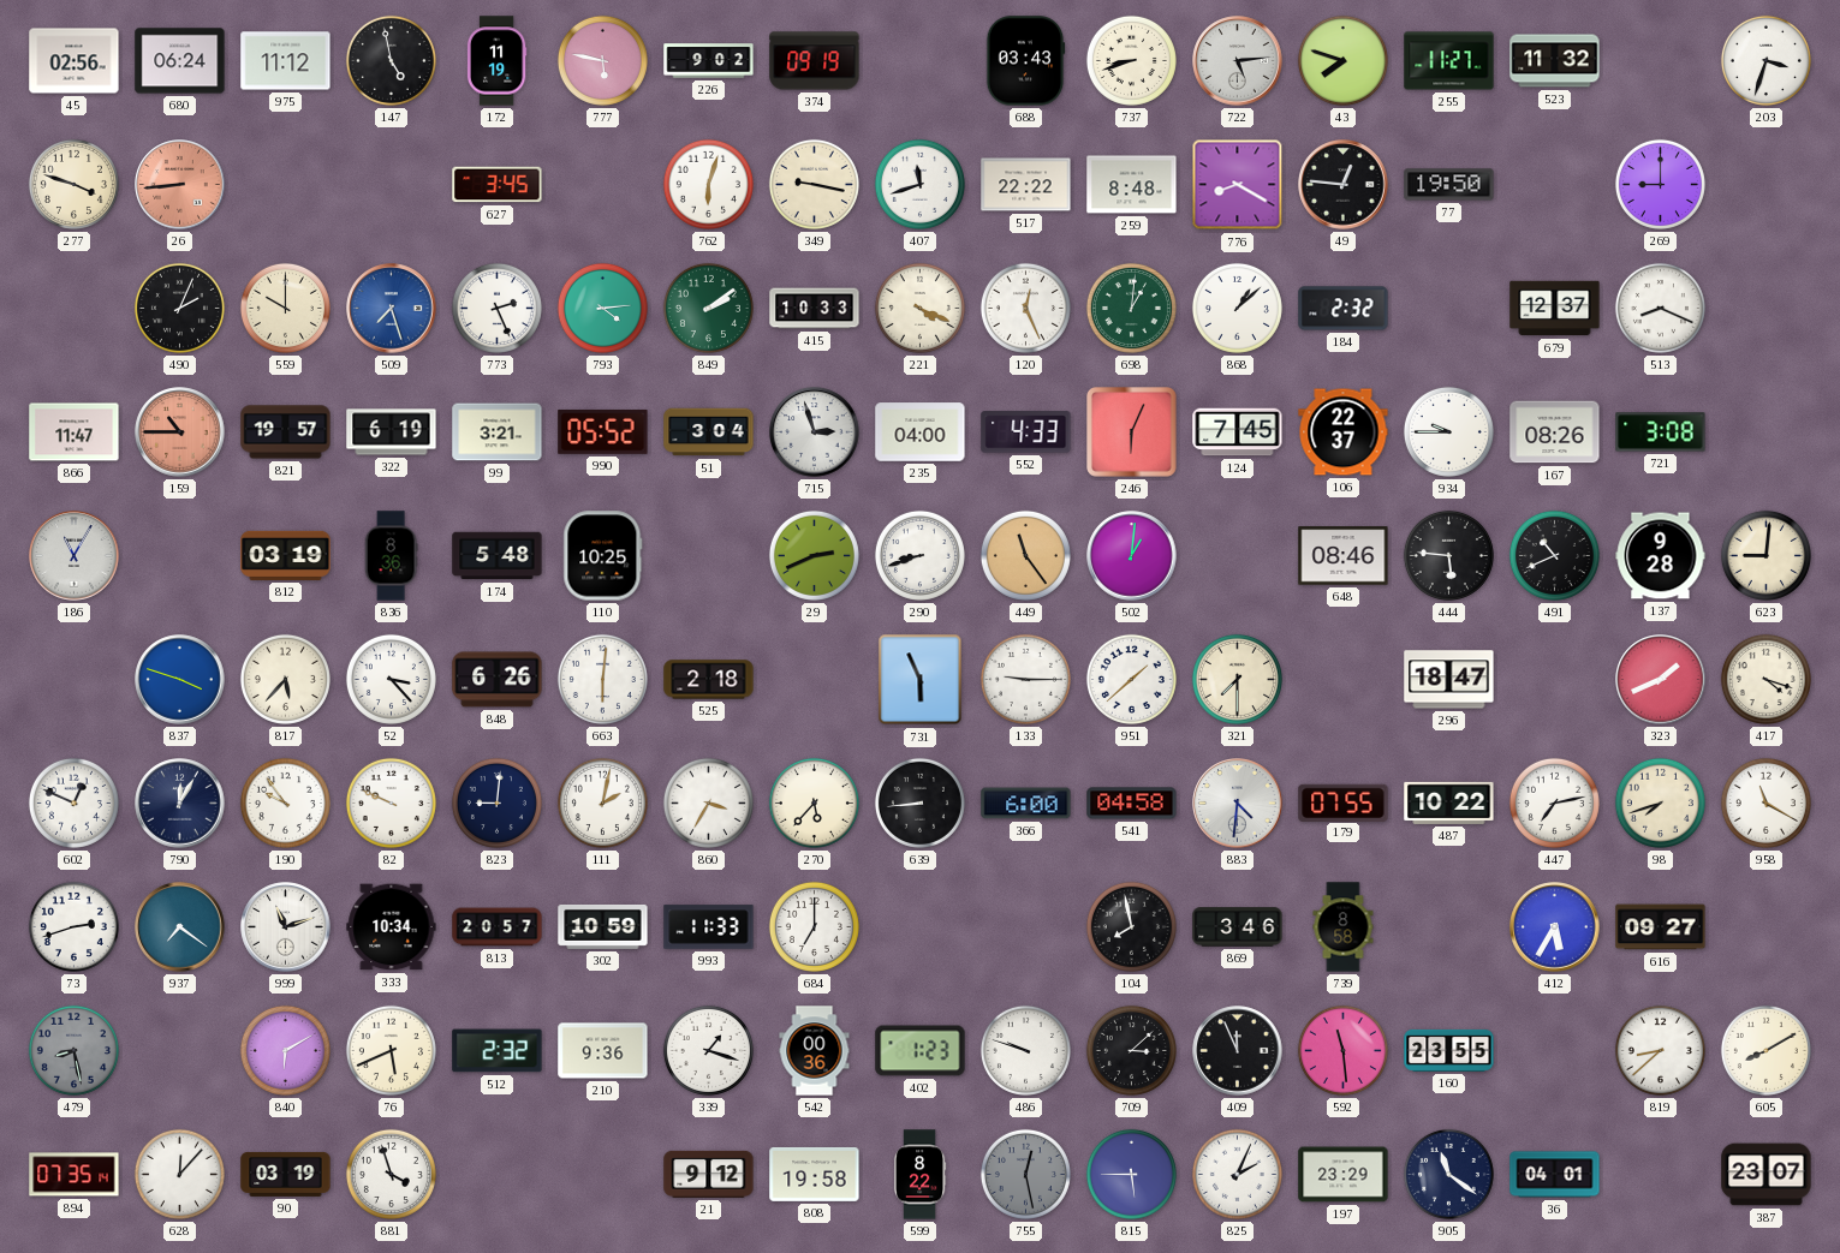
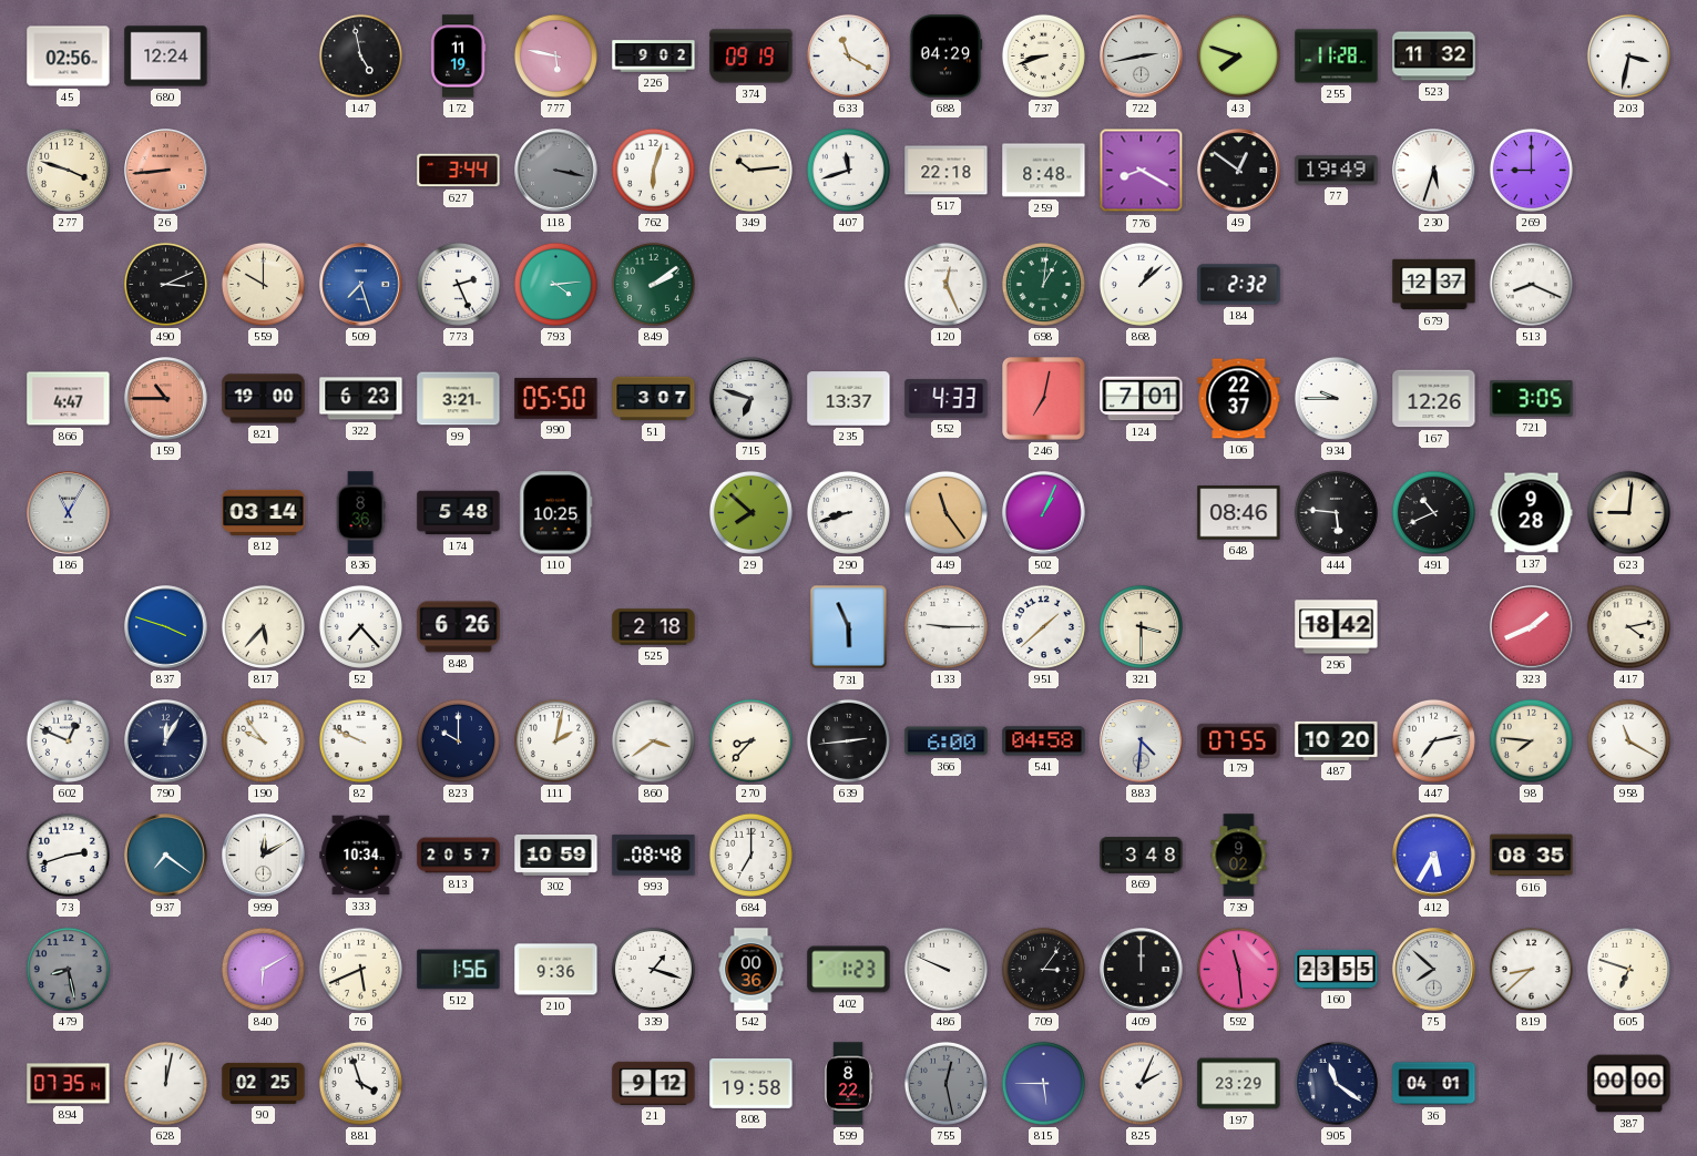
680: 06:24 -> 12:24
975: 11:12 -> none
633: none -> 11:20
688: 03:43 -> 04:29
722: 5:14 -> 2:43
255: 11:27 -> 11:28
203: 3:33 -> 3:32
627: 3:45 -> 3:44
118: none -> 3:17
349: 9:17 -> 10:14
517: 22:22 -> 22:18
49: 12:46 -> 12:51
77: 19:50 -> 19:49
230: none -> 5:33
490: 2:04 -> 3:11
415: 10:33 -> none
221: 4:19 -> none
866: 11:47 -> 4:47
821: 19:57 -> 19:00
322: 6:19 -> 6:23
990: 05:52 -> 05:50
51: 3:04 -> 3:07
715: 2:57 -> 6:48
235: 04:00 -> 13:37
246: 6:04 -> 7:02
124: 7:45 -> 7:01
167: 08:26 -> 12:26
721: 3:08 -> 3:05
812: 03:19 -> 03:14
29: 2:41 -> 7:52
502: 1:01 -> 1:04
52: 3:23 -> 7:23
663: 6:01 -> none
321: 7:30 -> 3:30
296: 18:47 -> 18:42
417: 4:18 -> 4:13
823: 9:01 -> 10:00
860: 3:35 -> 3:39
270: 5:37 -> 8:37
639: 8:44 -> 2:44
487: 10:22 -> 10:20
98: 7:42 -> 7:46
999: 11:12 -> 12:10
993: 11:33 -> 08:48
104: 7:58 -> none
869: 3:46 -> 3:48
739: 8:58 -> 9:02
616: 09:27 -> 08:35
512: 2:32 -> 1:56
486: 9:48 -> 9:49
709: 3:08 -> 3:06
409: 11:56 -> 12:00
75: none -> 7:52
605: 8:10 -> 6:48
628: 12:07 -> 12:02
90: 03:19 -> 02:25
387: 23:07 -> 00:00
